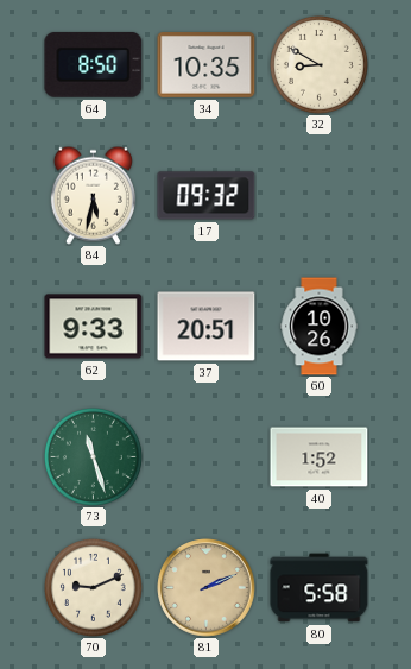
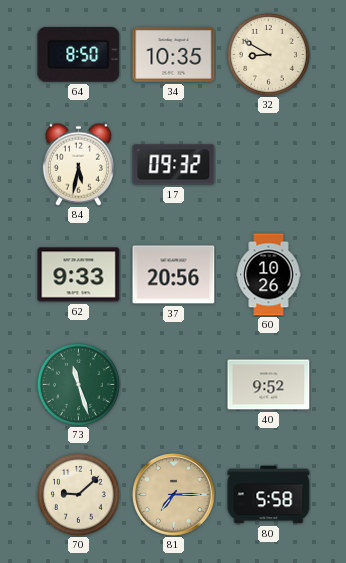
37: 20:51 -> 20:56
40: 1:52 -> 9:52
70: 9:11 -> 9:08
81: 2:11 -> 7:15
